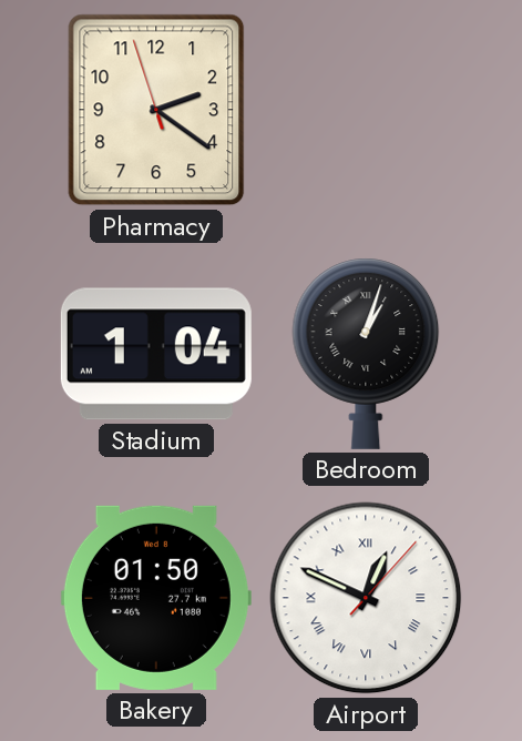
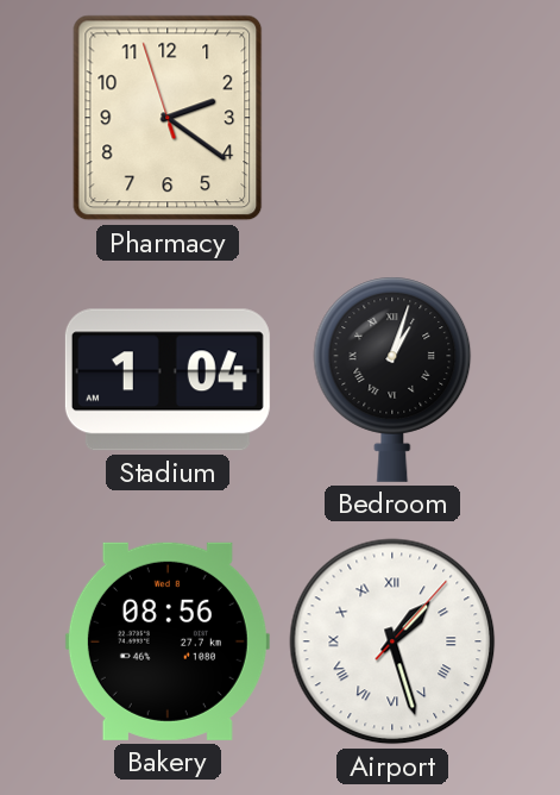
Bakery: 01:50 -> 08:56
Airport: 12:49 -> 1:27
